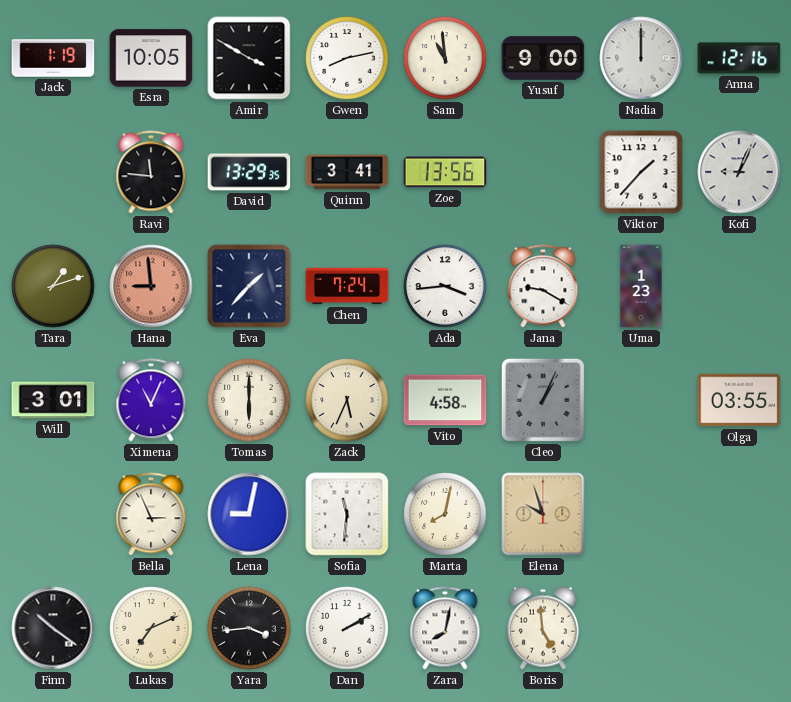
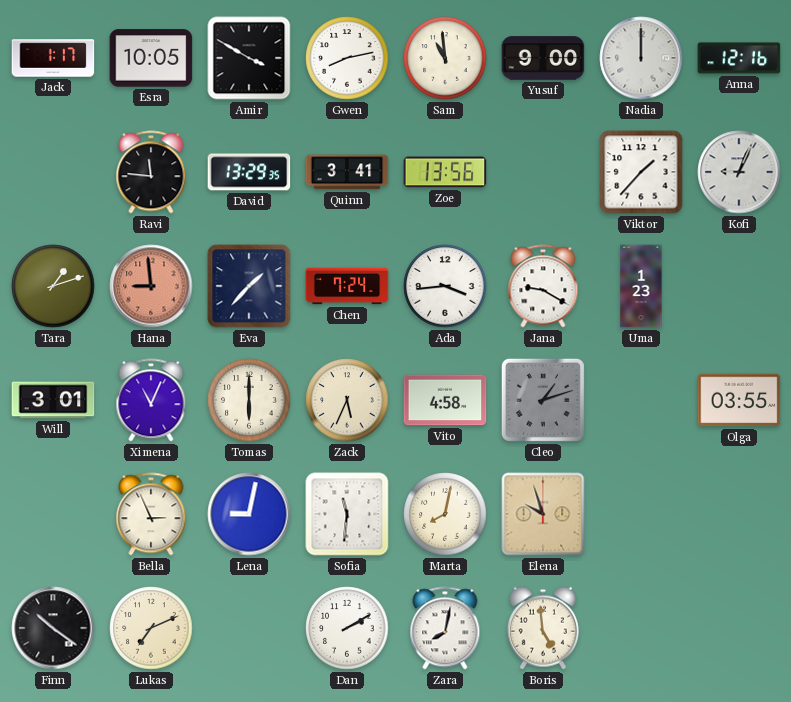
Jack: 1:19 -> 1:17
Cleo: 1:04 -> 1:12
Yara: 3:44 -> none
